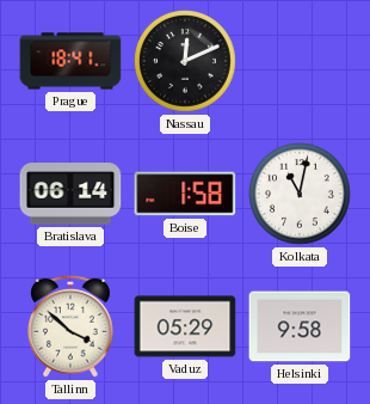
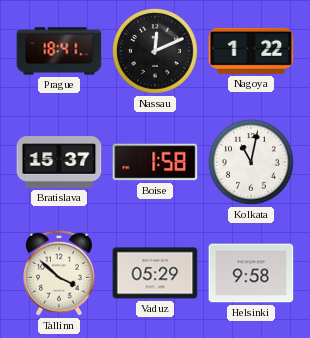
Nagoya: none -> 1:22
Bratislava: 06:14 -> 15:37
